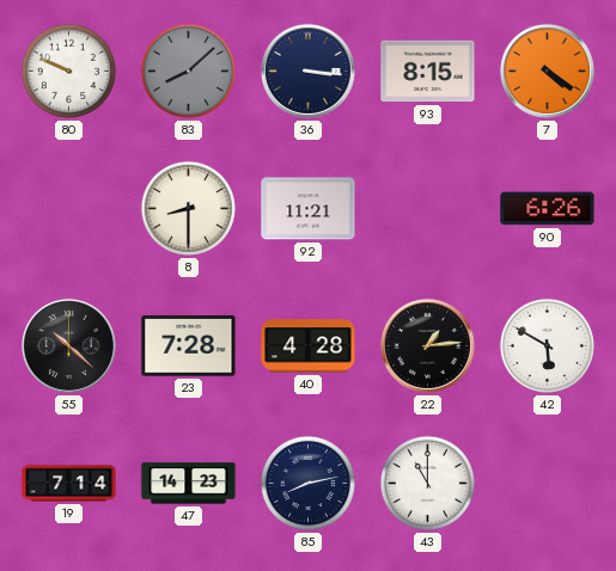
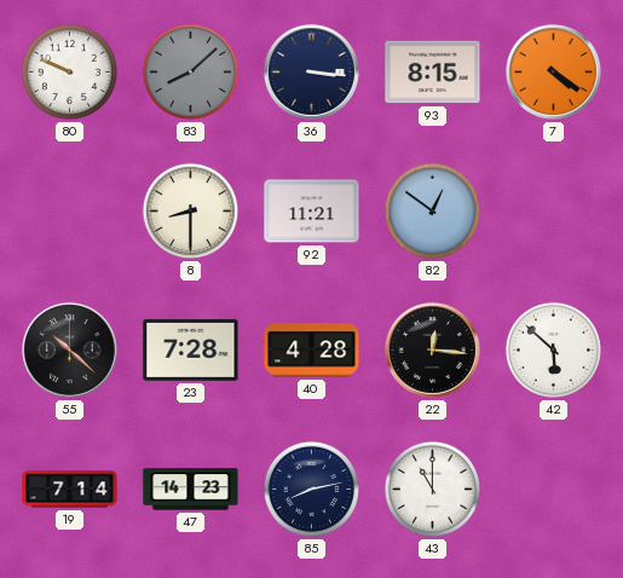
82: none -> 12:51
90: 6:26 -> none
22: 1:14 -> 12:16
42: 5:50 -> 5:52
